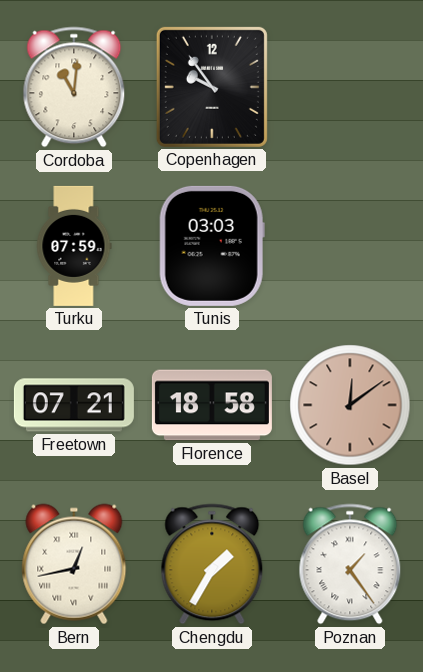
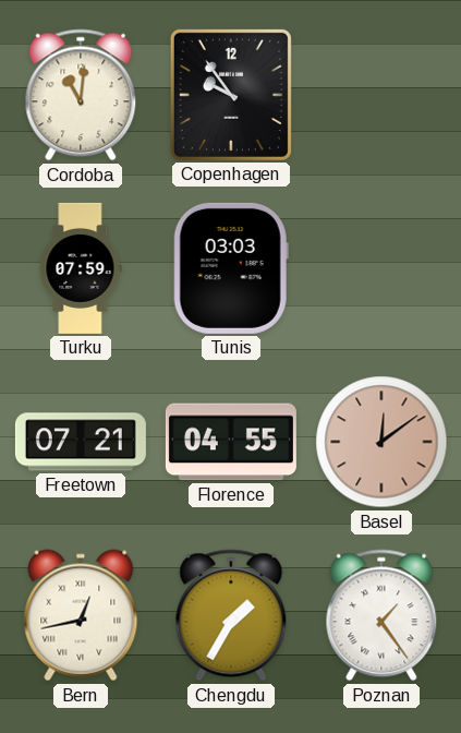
Florence: 18:58 -> 04:55
